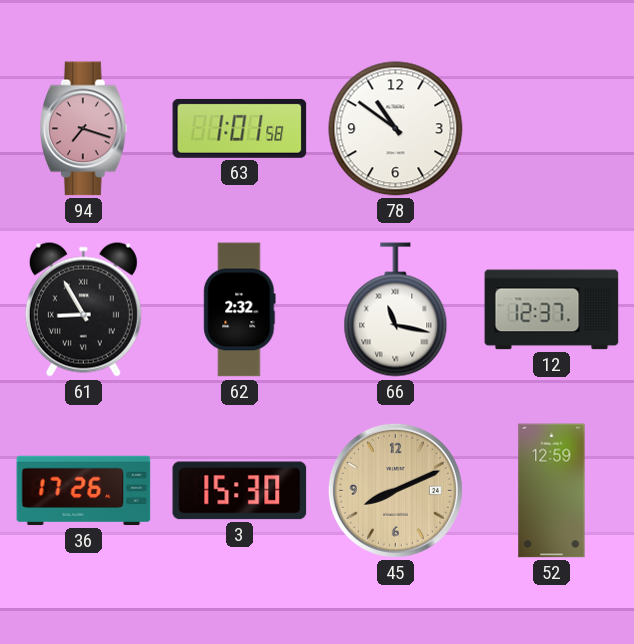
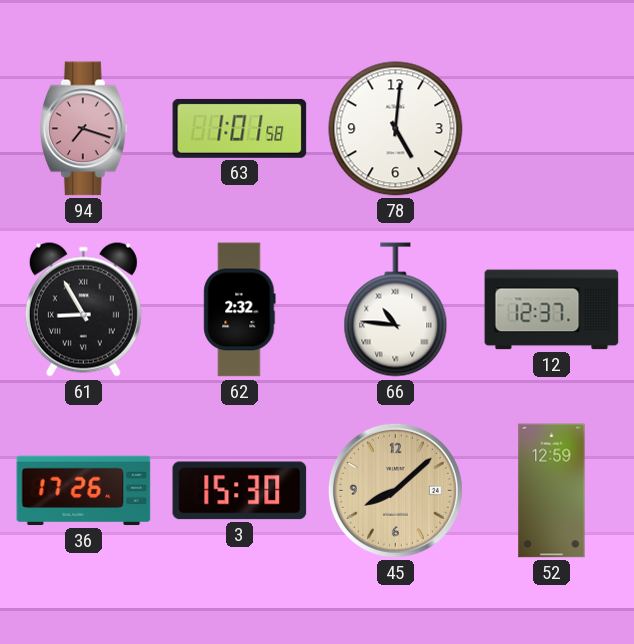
78: 10:51 -> 5:01
66: 11:17 -> 10:46
45: 8:11 -> 8:08
